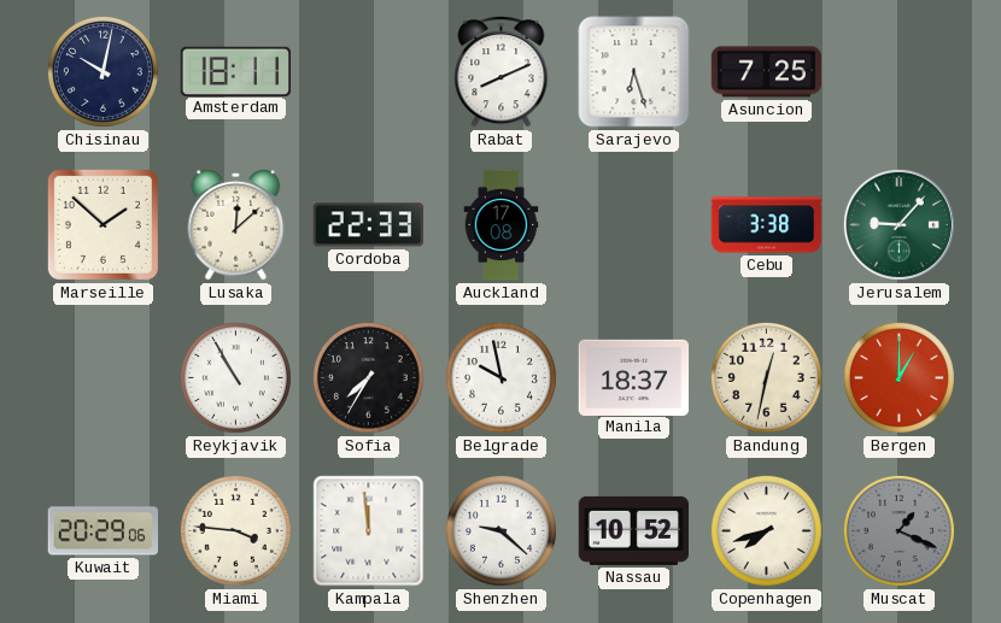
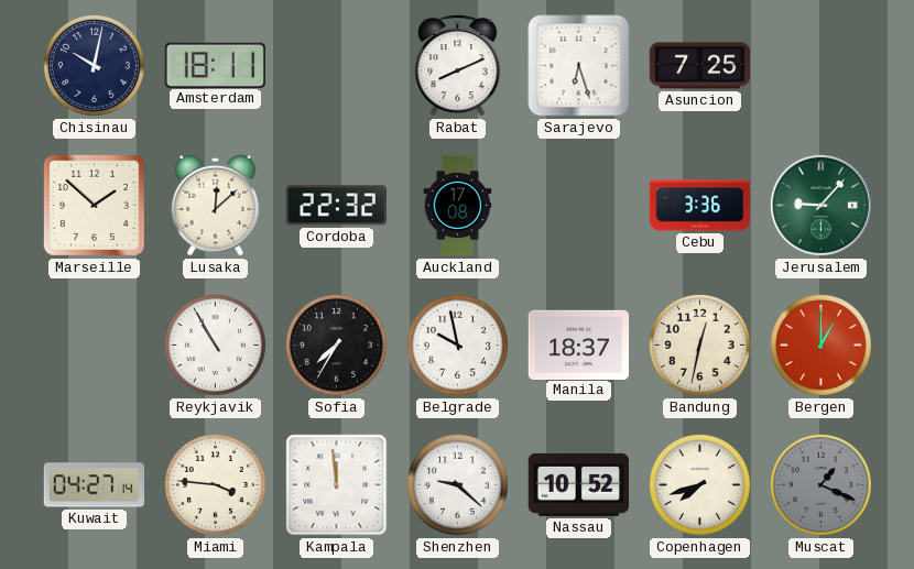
Cordoba: 22:33 -> 22:32
Cebu: 3:38 -> 3:36
Kuwait: 20:29 -> 04:27
